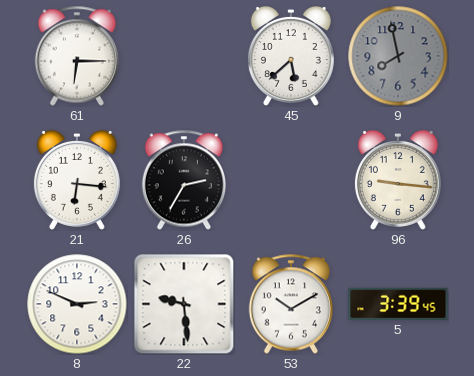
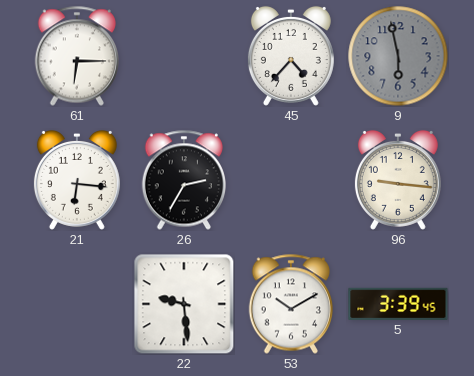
45: 5:38 -> 4:37
9: 7:58 -> 5:58
8: 2:49 -> none
